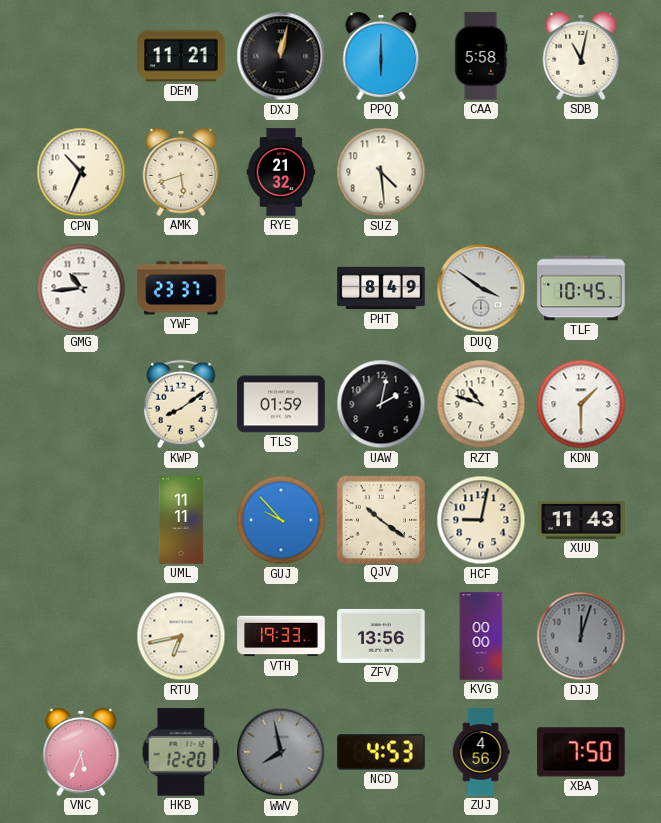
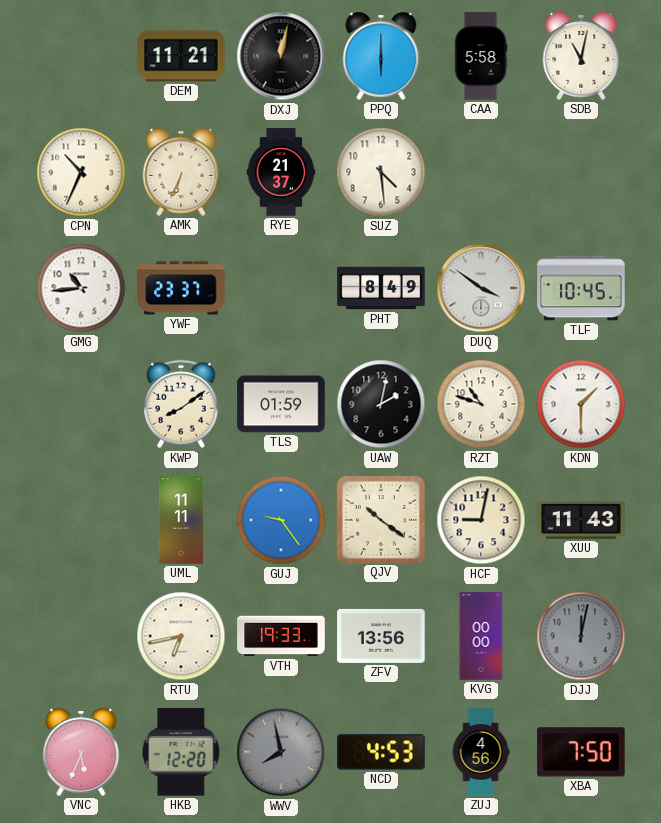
AMK: 5:42 -> 6:34
RYE: 21:32 -> 21:37
GUJ: 9:53 -> 9:24
DJJ: 12:03 -> 12:02
